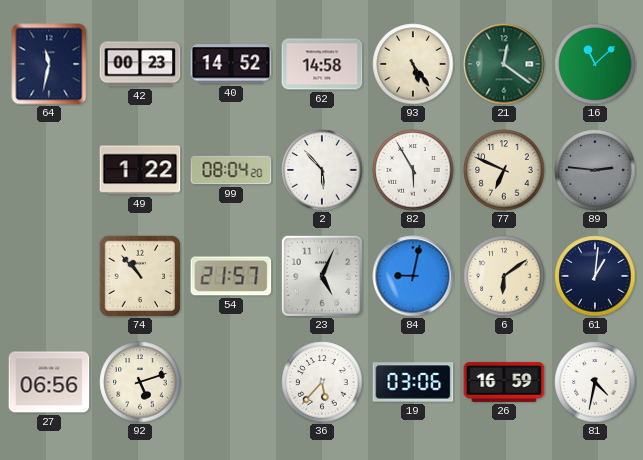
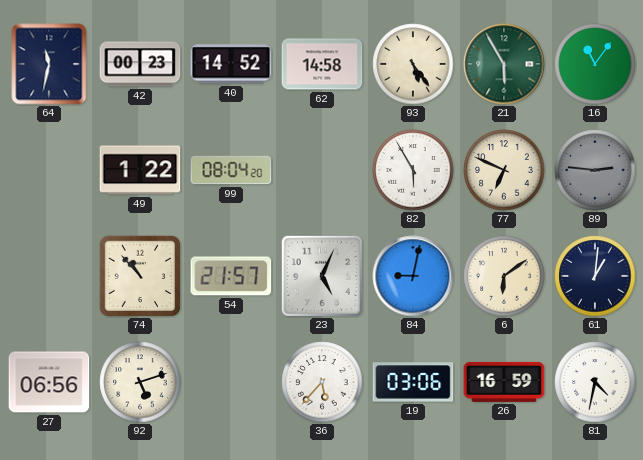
21: 12:21 -> 5:55
16: 11:08 -> 11:06
2: 5:53 -> none
